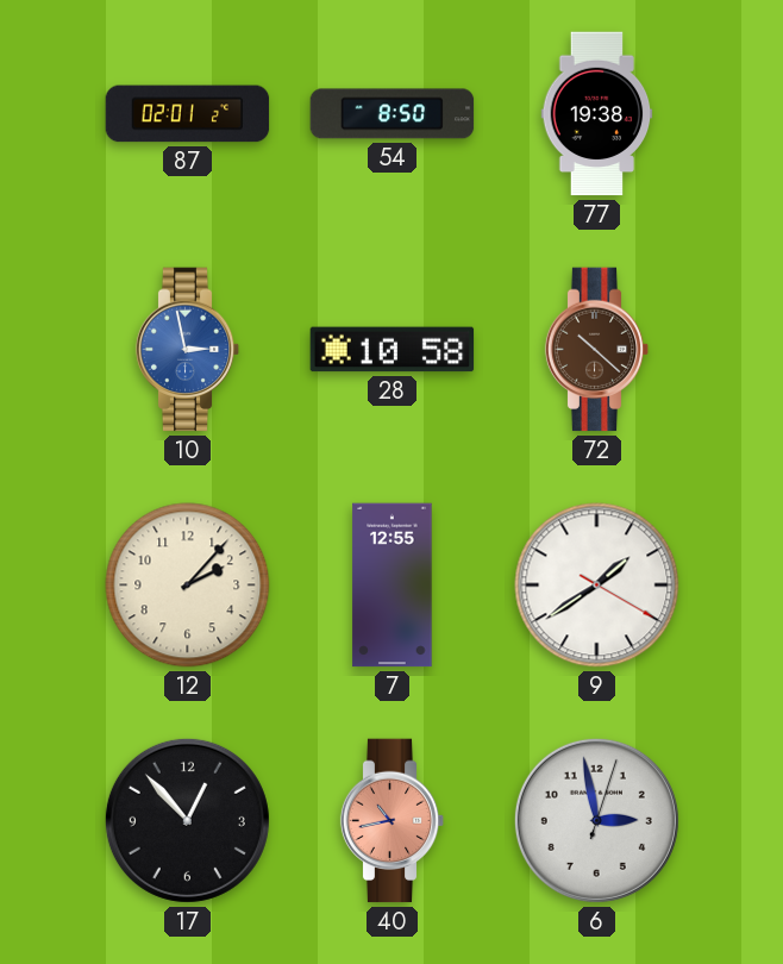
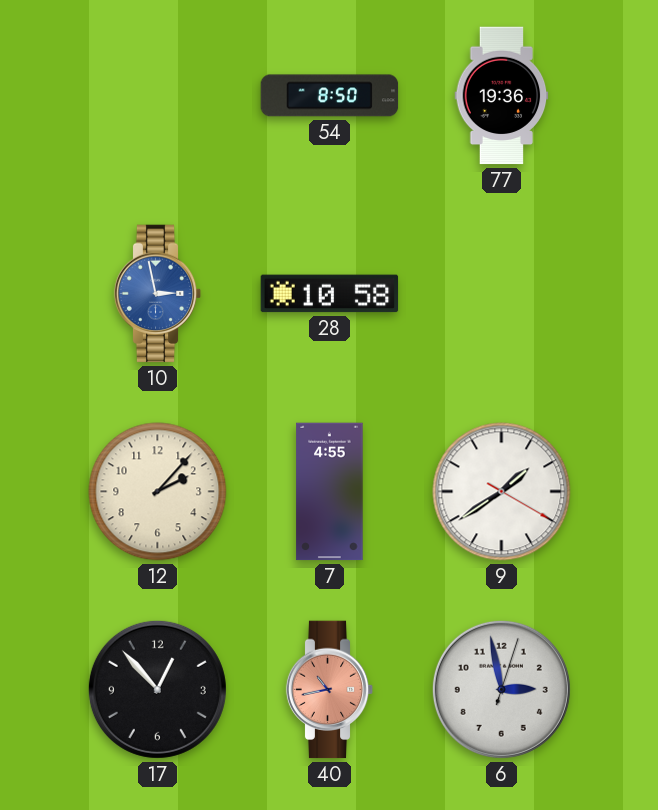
87: 02:01 -> none
77: 19:38 -> 19:36
72: 10:22 -> none
7: 12:55 -> 4:55
